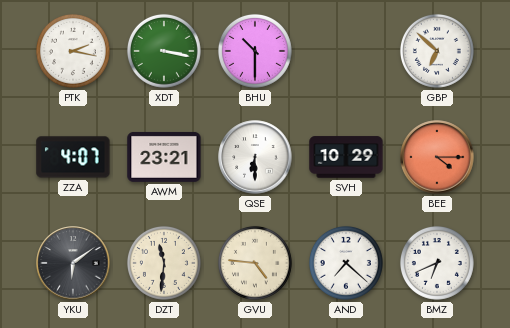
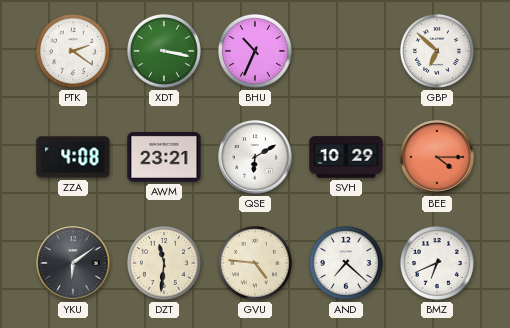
PTK: 2:17 -> 2:21
BHU: 10:30 -> 10:34
ZZA: 4:07 -> 4:08
QSE: 6:30 -> 6:10
